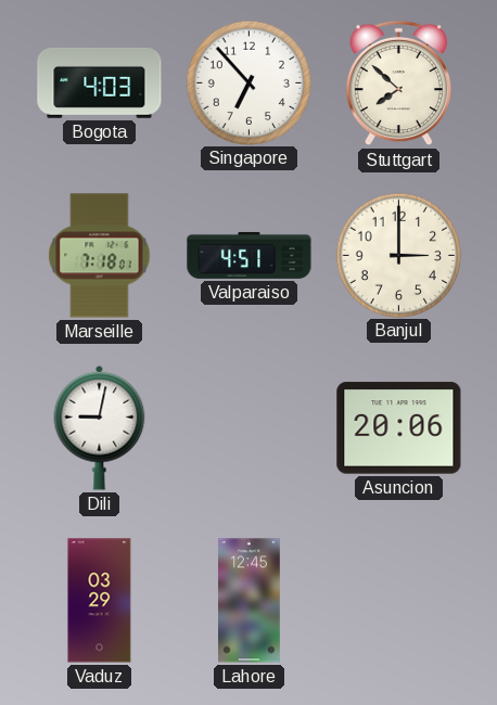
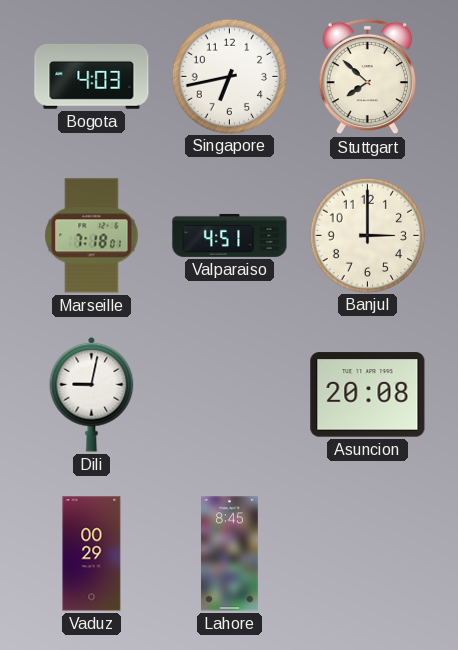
Singapore: 6:53 -> 6:43
Asuncion: 20:06 -> 20:08
Vaduz: 03:29 -> 00:29
Lahore: 12:45 -> 8:45
